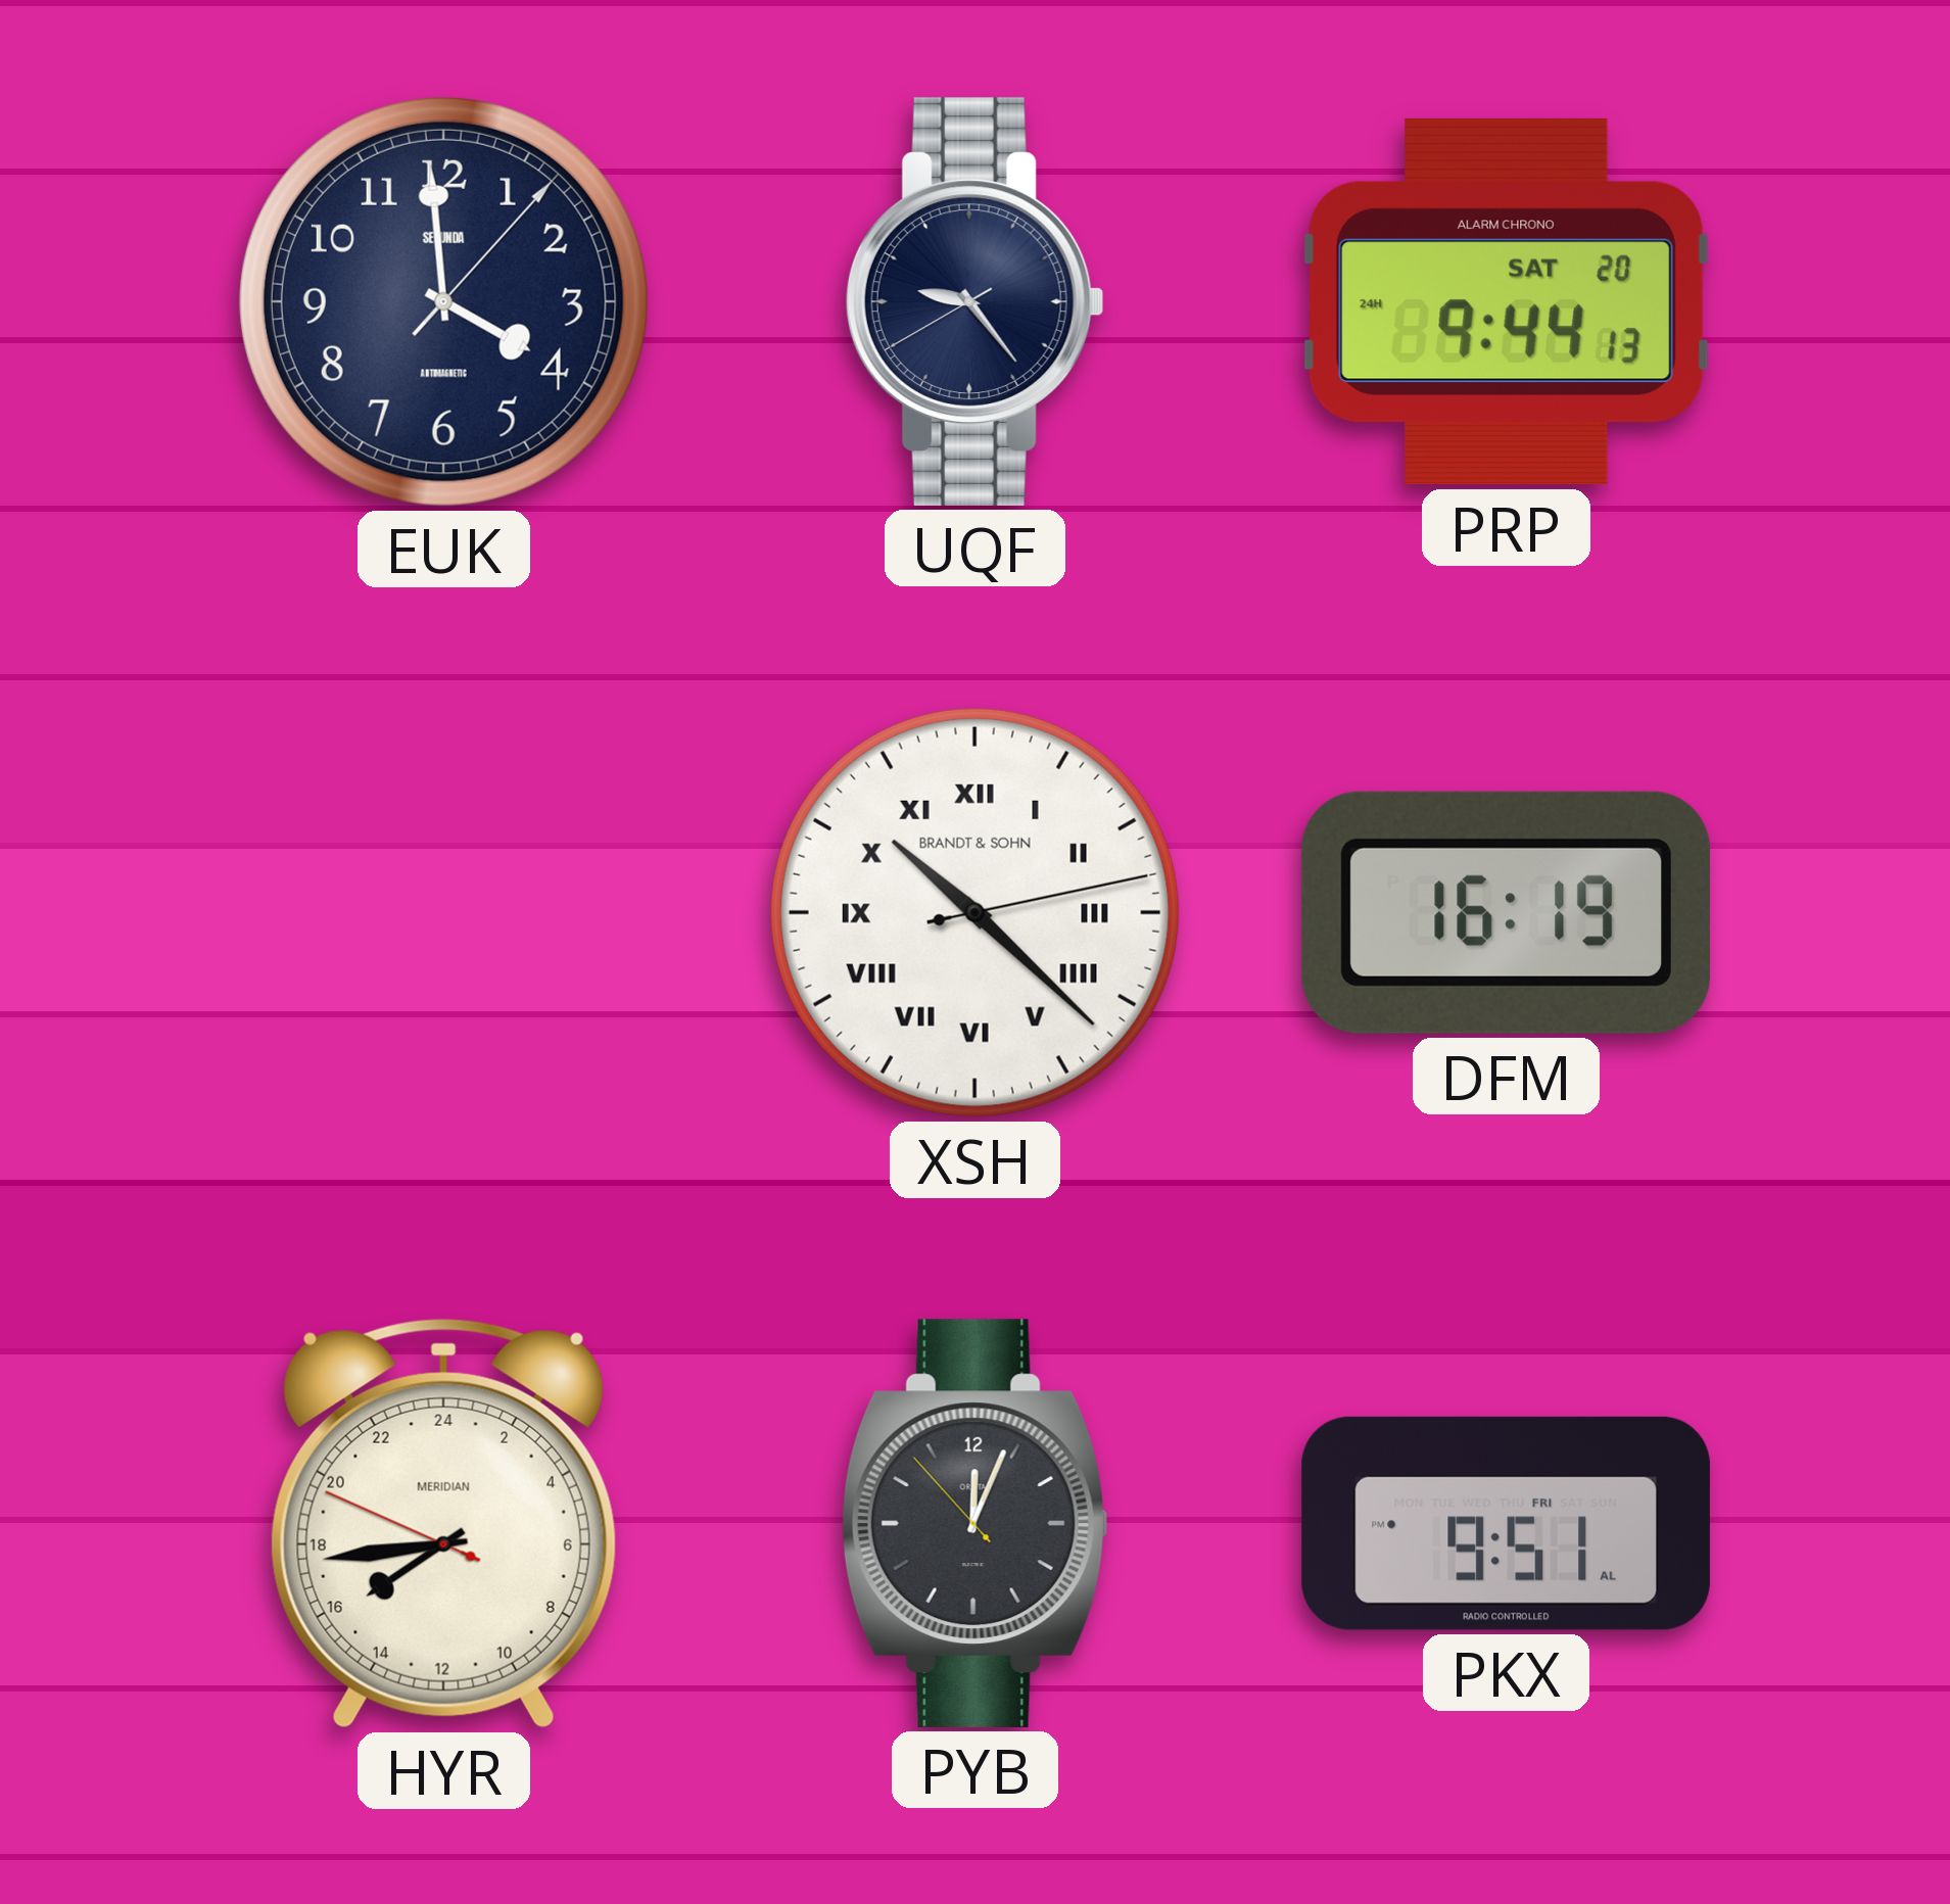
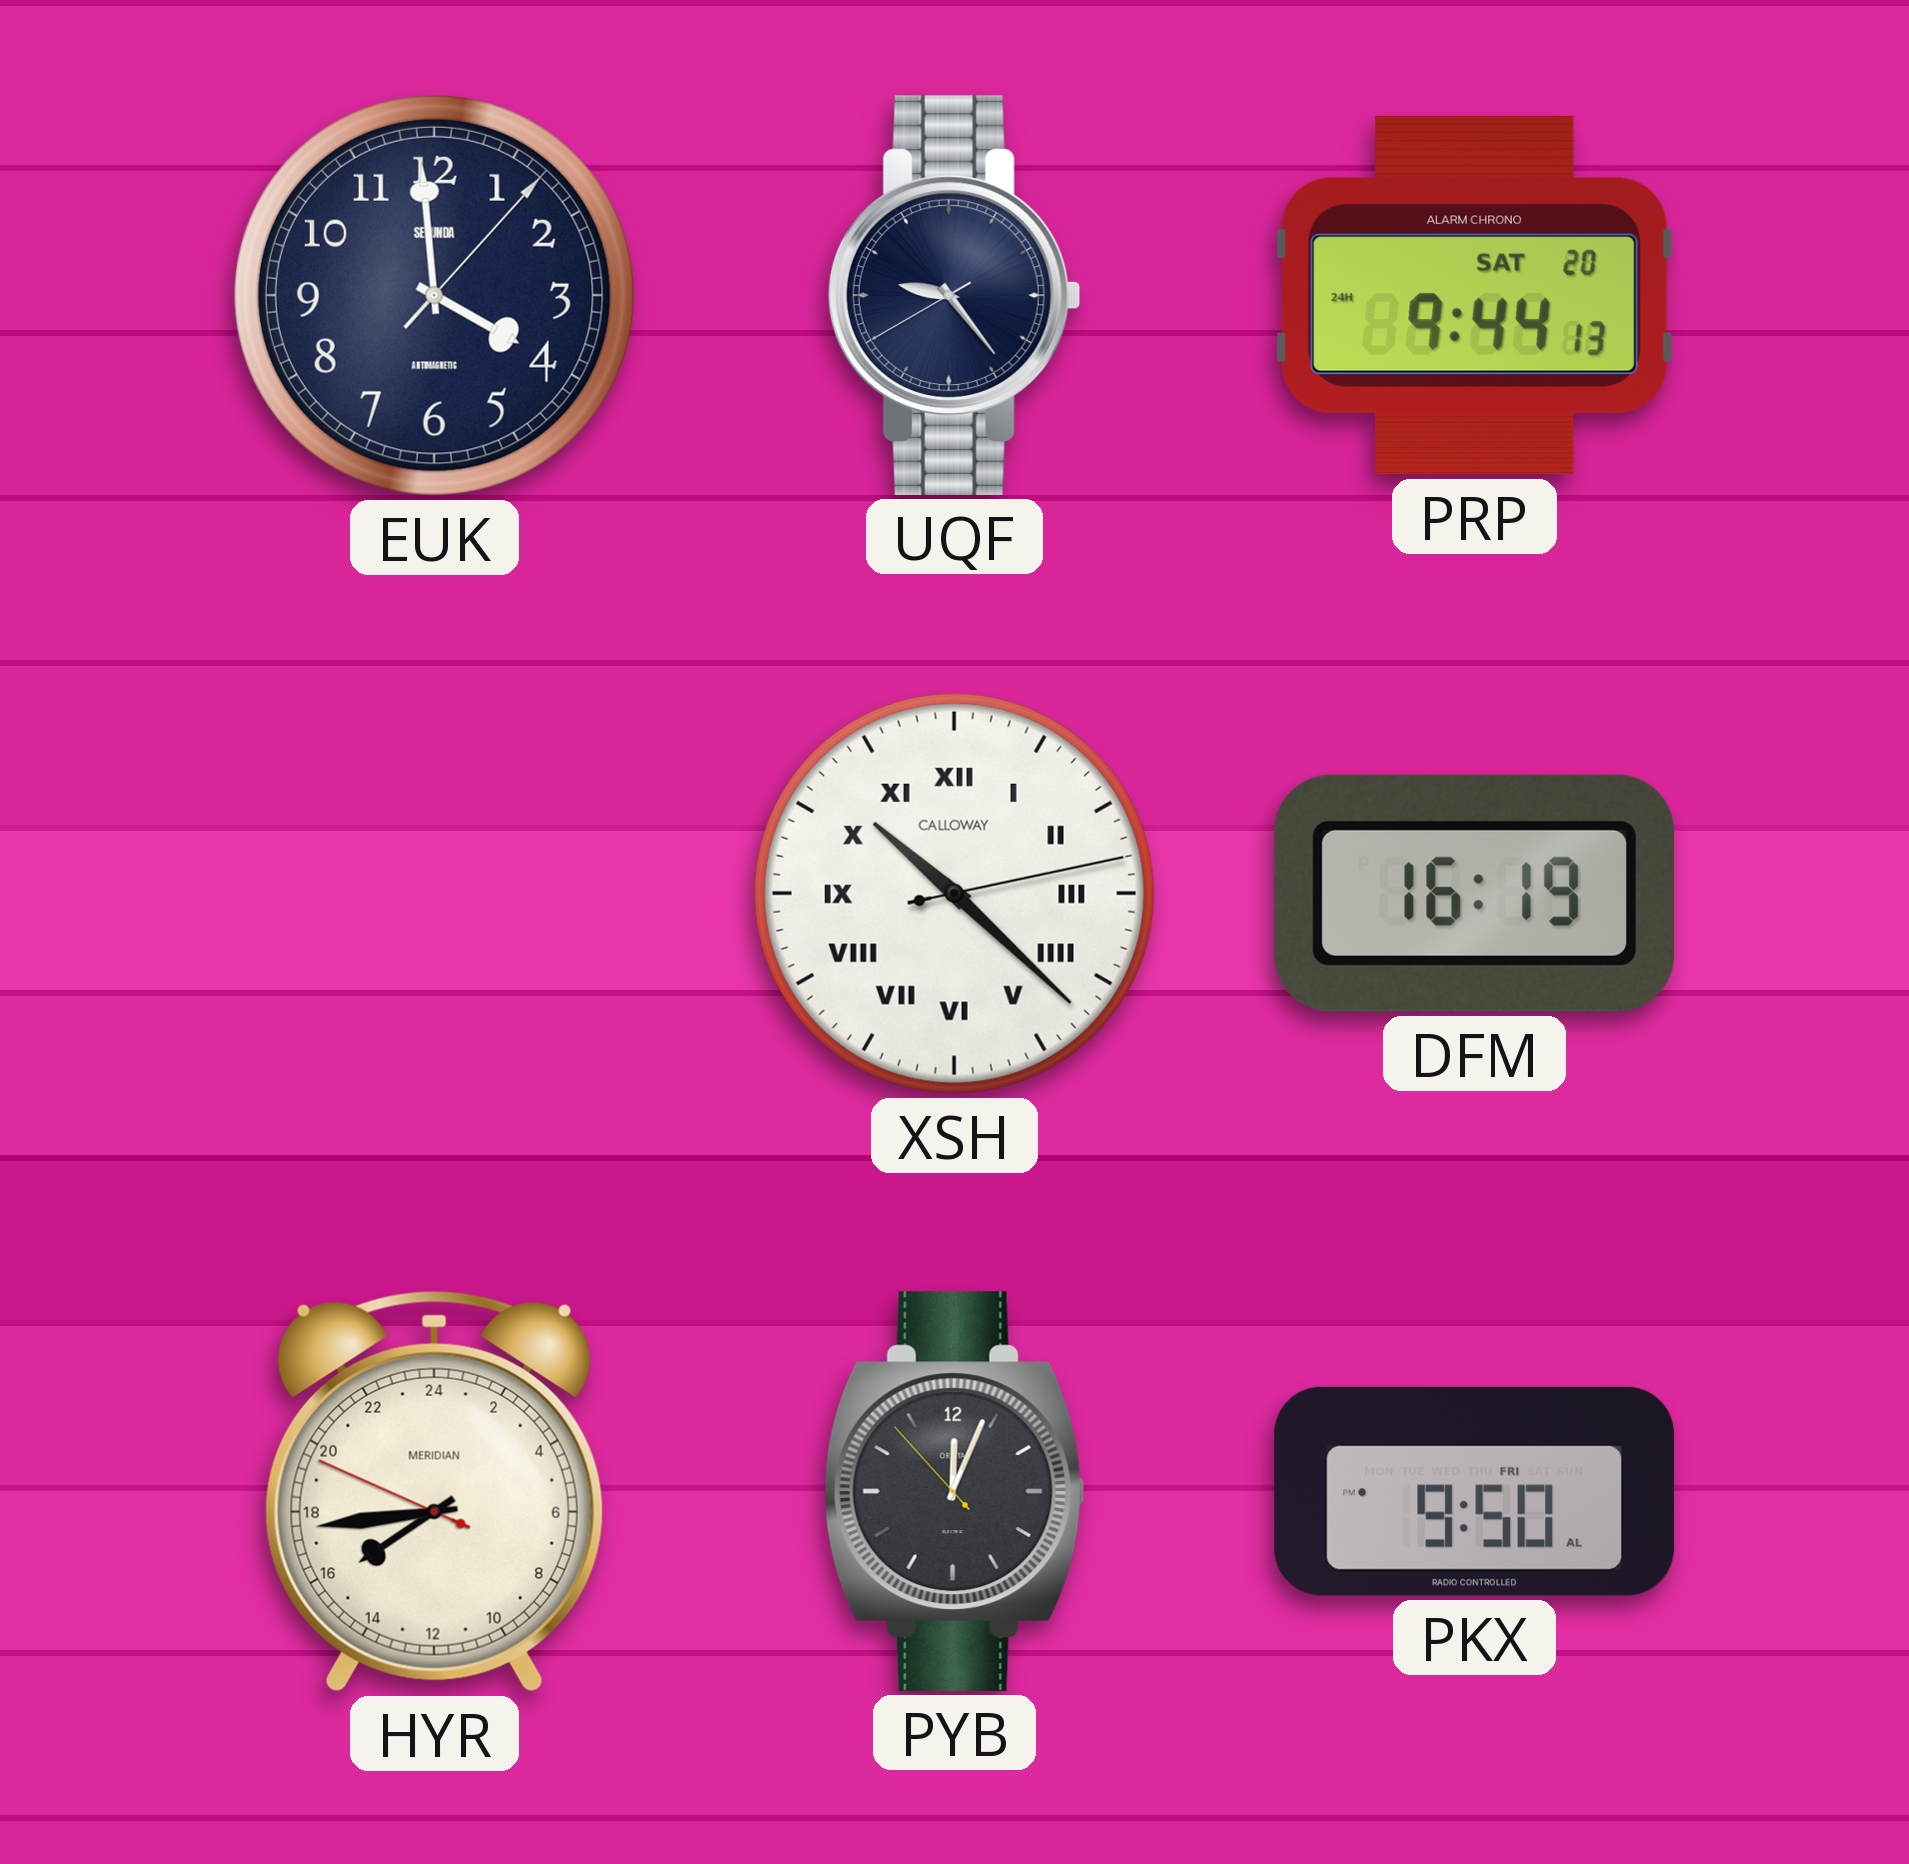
XSH brand: BRANDT & SOHN -> CALLOWAY
PKX: 9:51 -> 9:50
